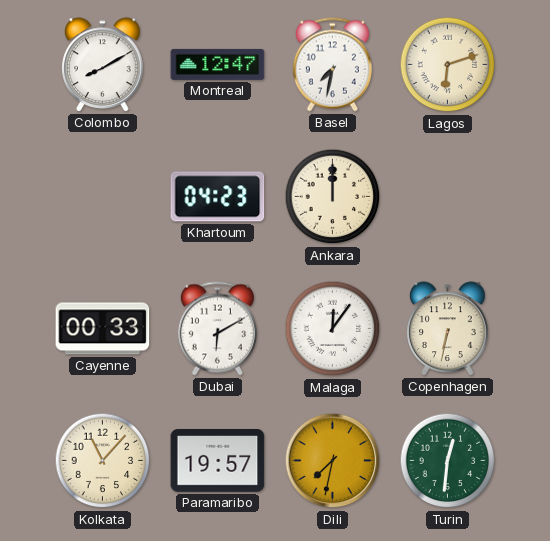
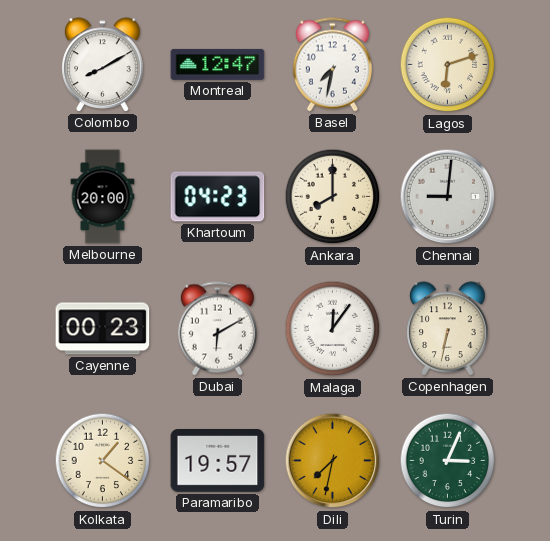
Melbourne: none -> 20:00
Ankara: 12:00 -> 8:00
Chennai: none -> 9:01
Cayenne: 00:33 -> 00:23
Kolkata: 11:07 -> 1:21
Turin: 12:31 -> 3:04
